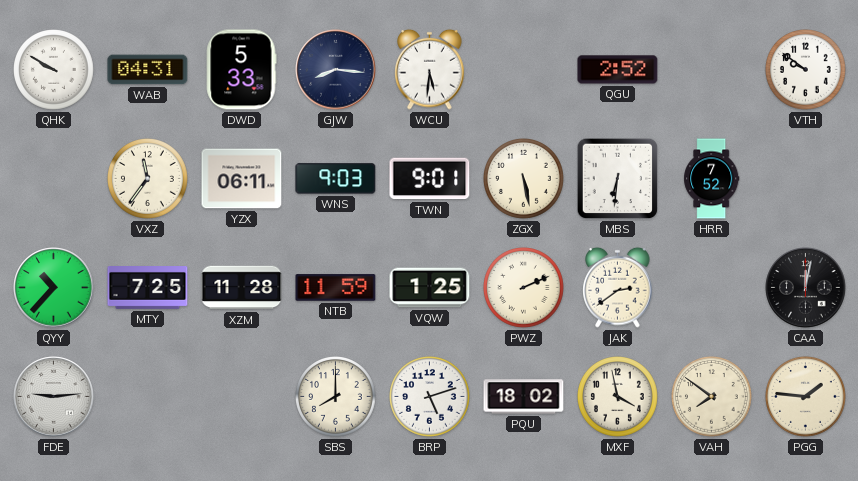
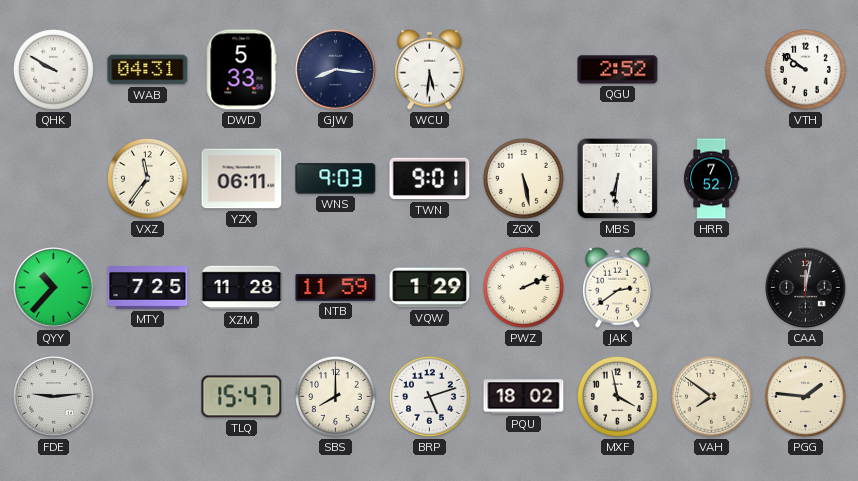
VQW: 1:25 -> 1:29
TLQ: none -> 15:47
